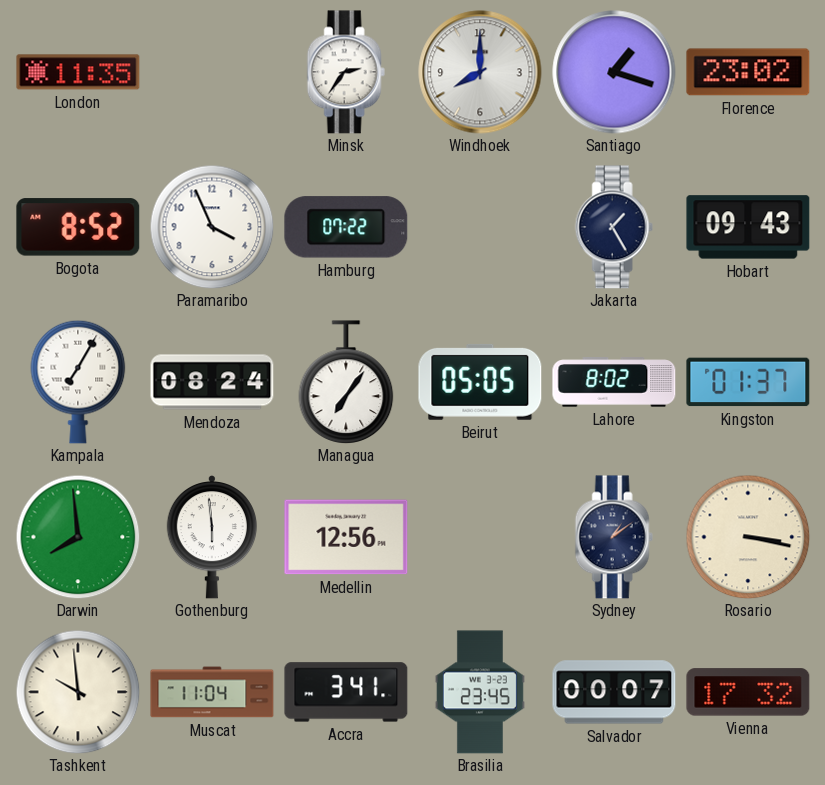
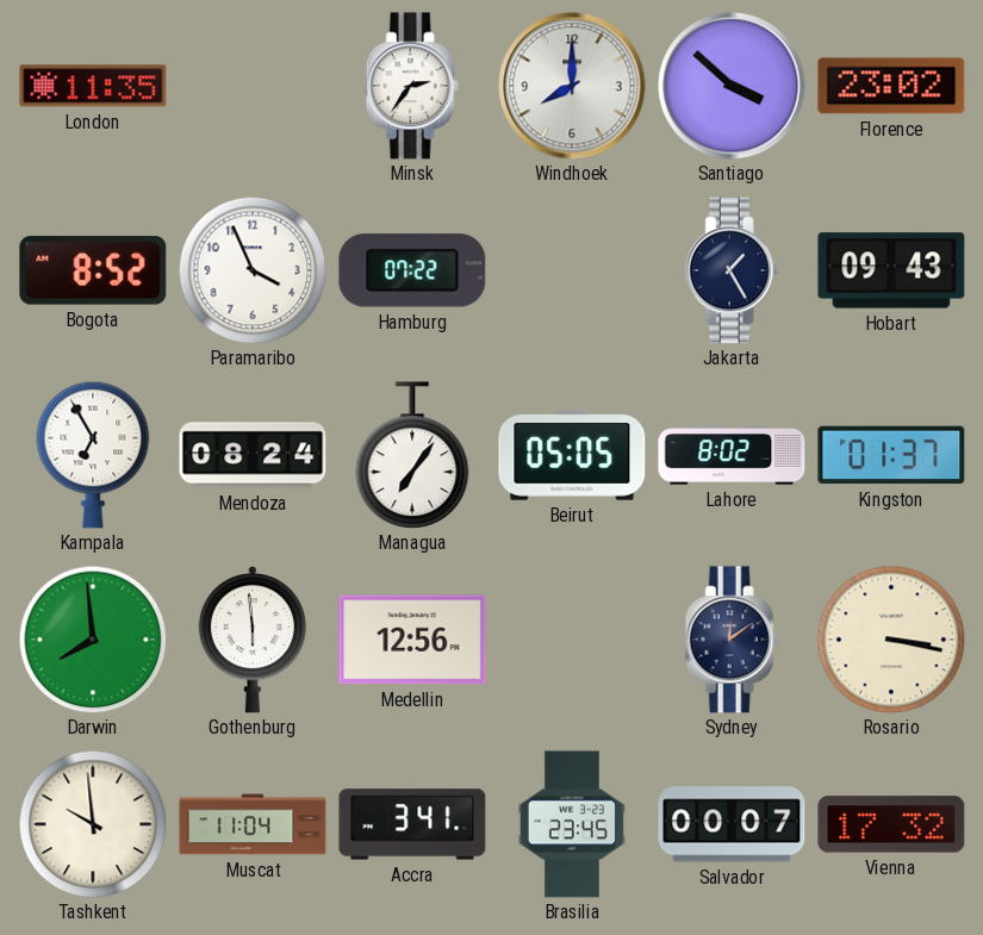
Santiago: 1:18 -> 3:52
Kampala: 7:05 -> 6:55
Sydney: 1:09 -> 12:09
